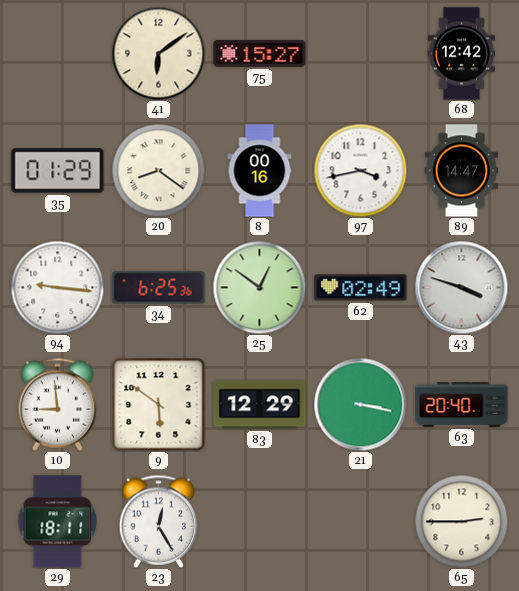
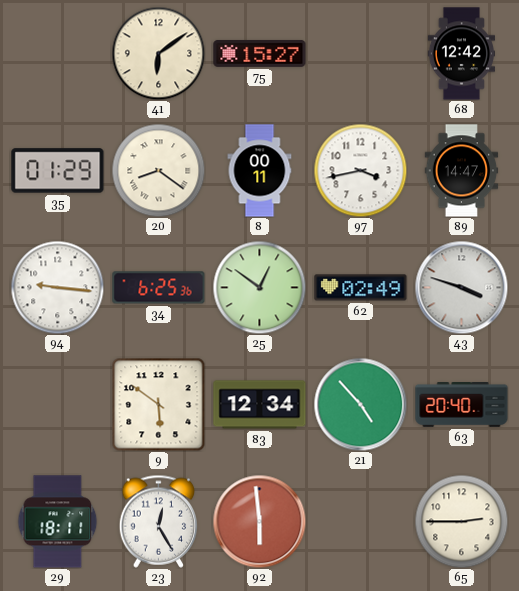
8: 00:16 -> 00:11
10: 8:59 -> none
83: 12:29 -> 12:34
21: 3:17 -> 4:53
92: none -> 5:59
